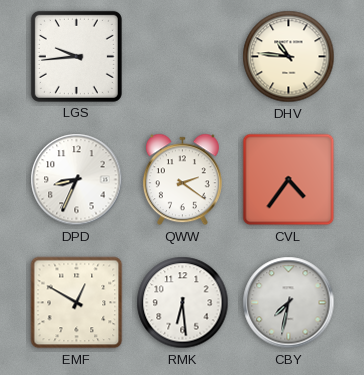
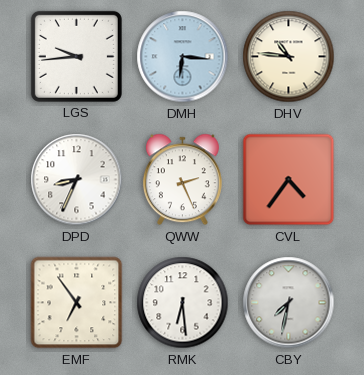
DMH: none -> 6:16
QWW: 2:21 -> 2:26
EMF: 12:50 -> 6:54
